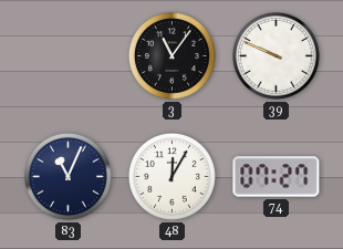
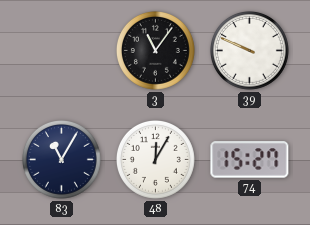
83: 11:04 -> 11:05
74: 07:27 -> 15:27
